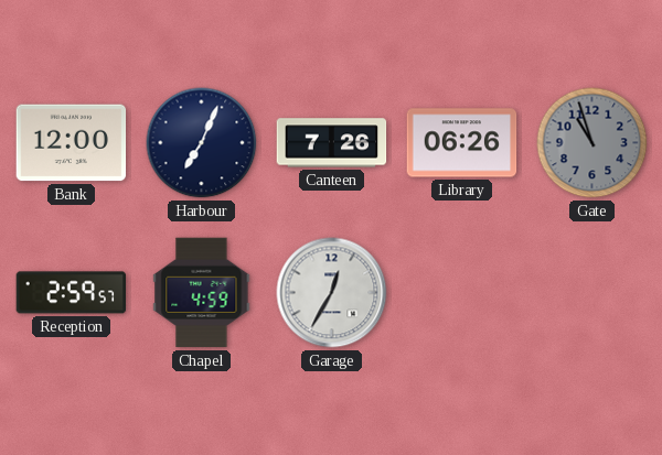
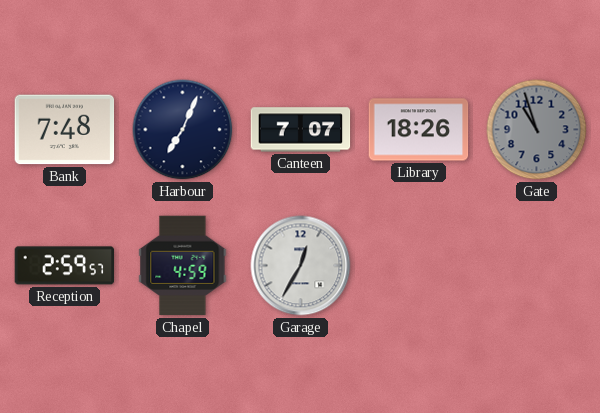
Bank: 12:00 -> 7:48
Canteen: 7:26 -> 7:07
Library: 06:26 -> 18:26
